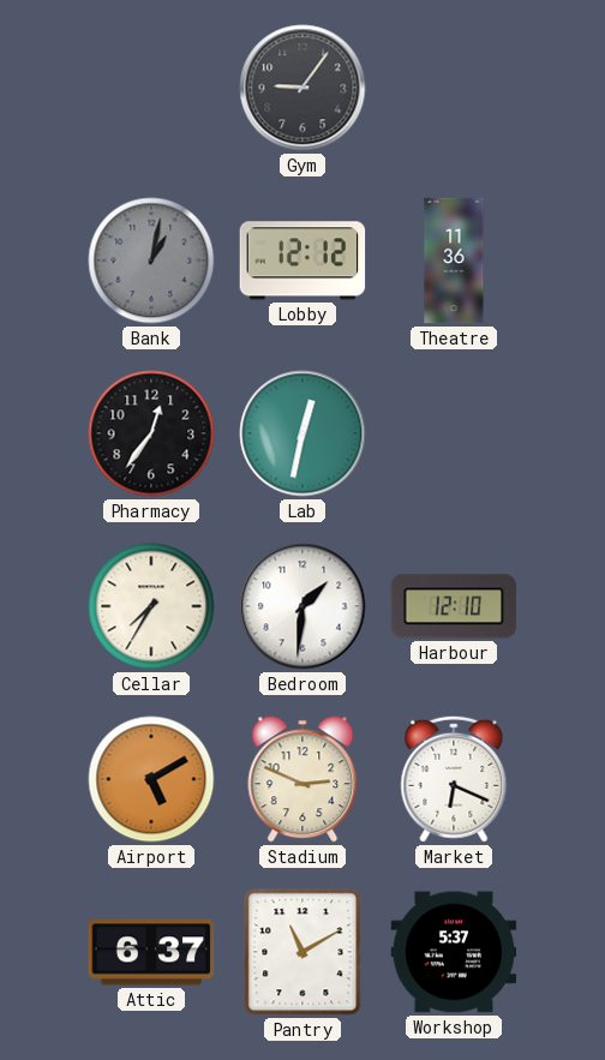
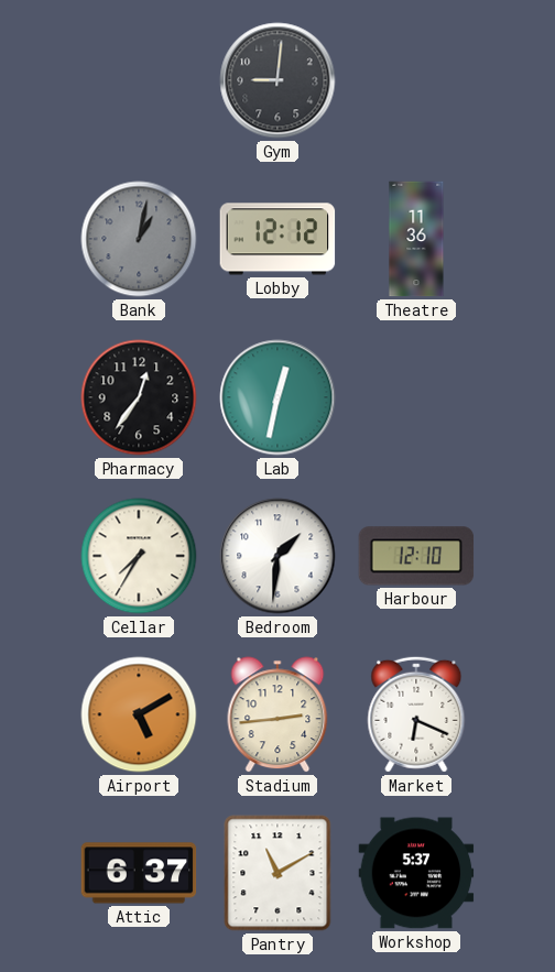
Gym: 9:06 -> 9:01
Stadium: 2:49 -> 2:44
